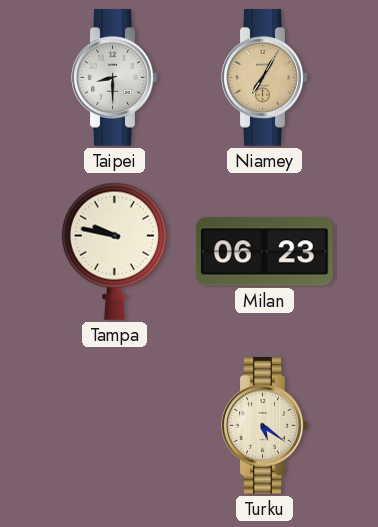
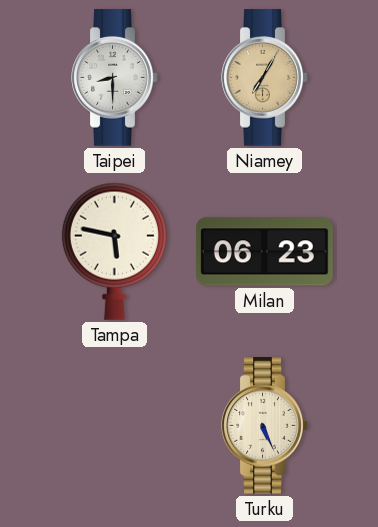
Tampa: 9:47 -> 5:47
Turku: 5:21 -> 5:26
